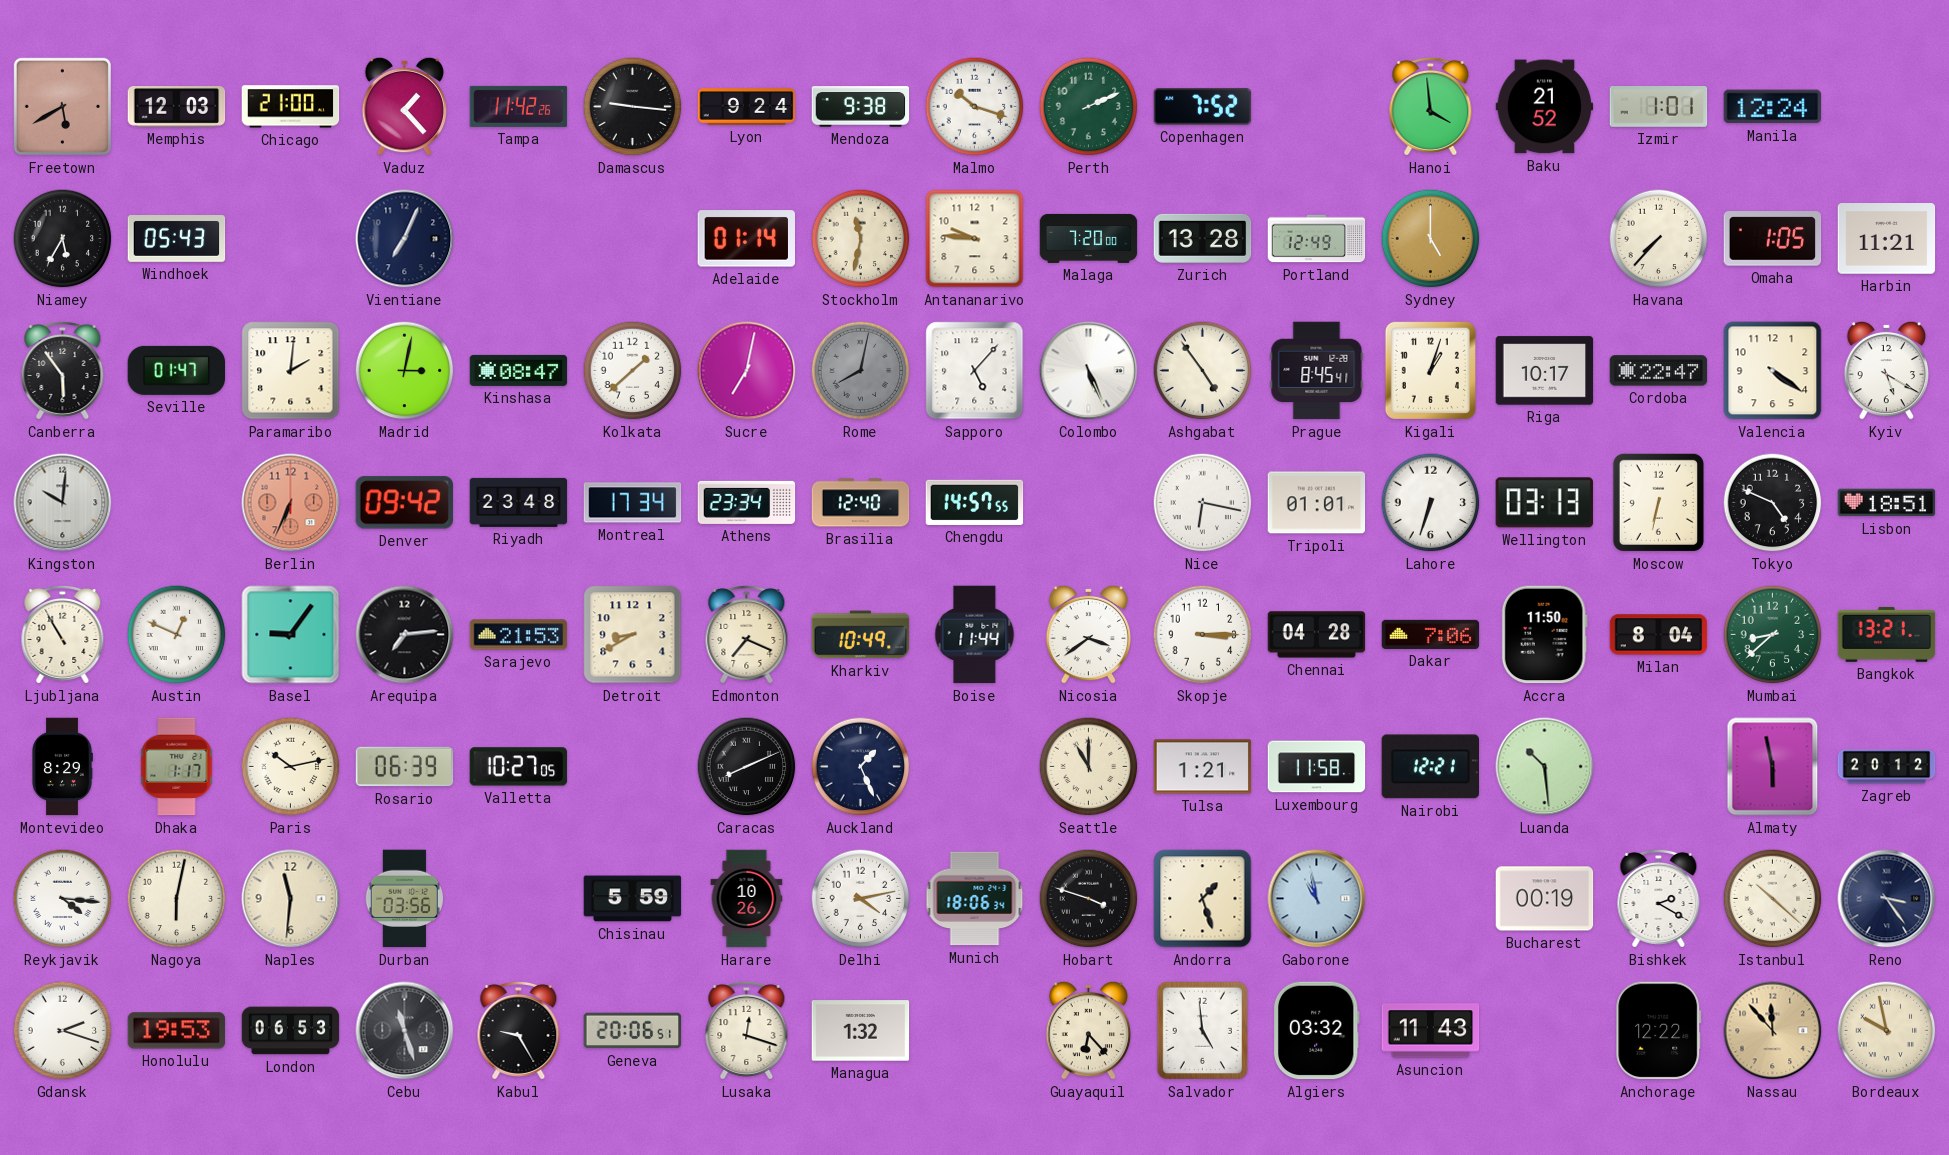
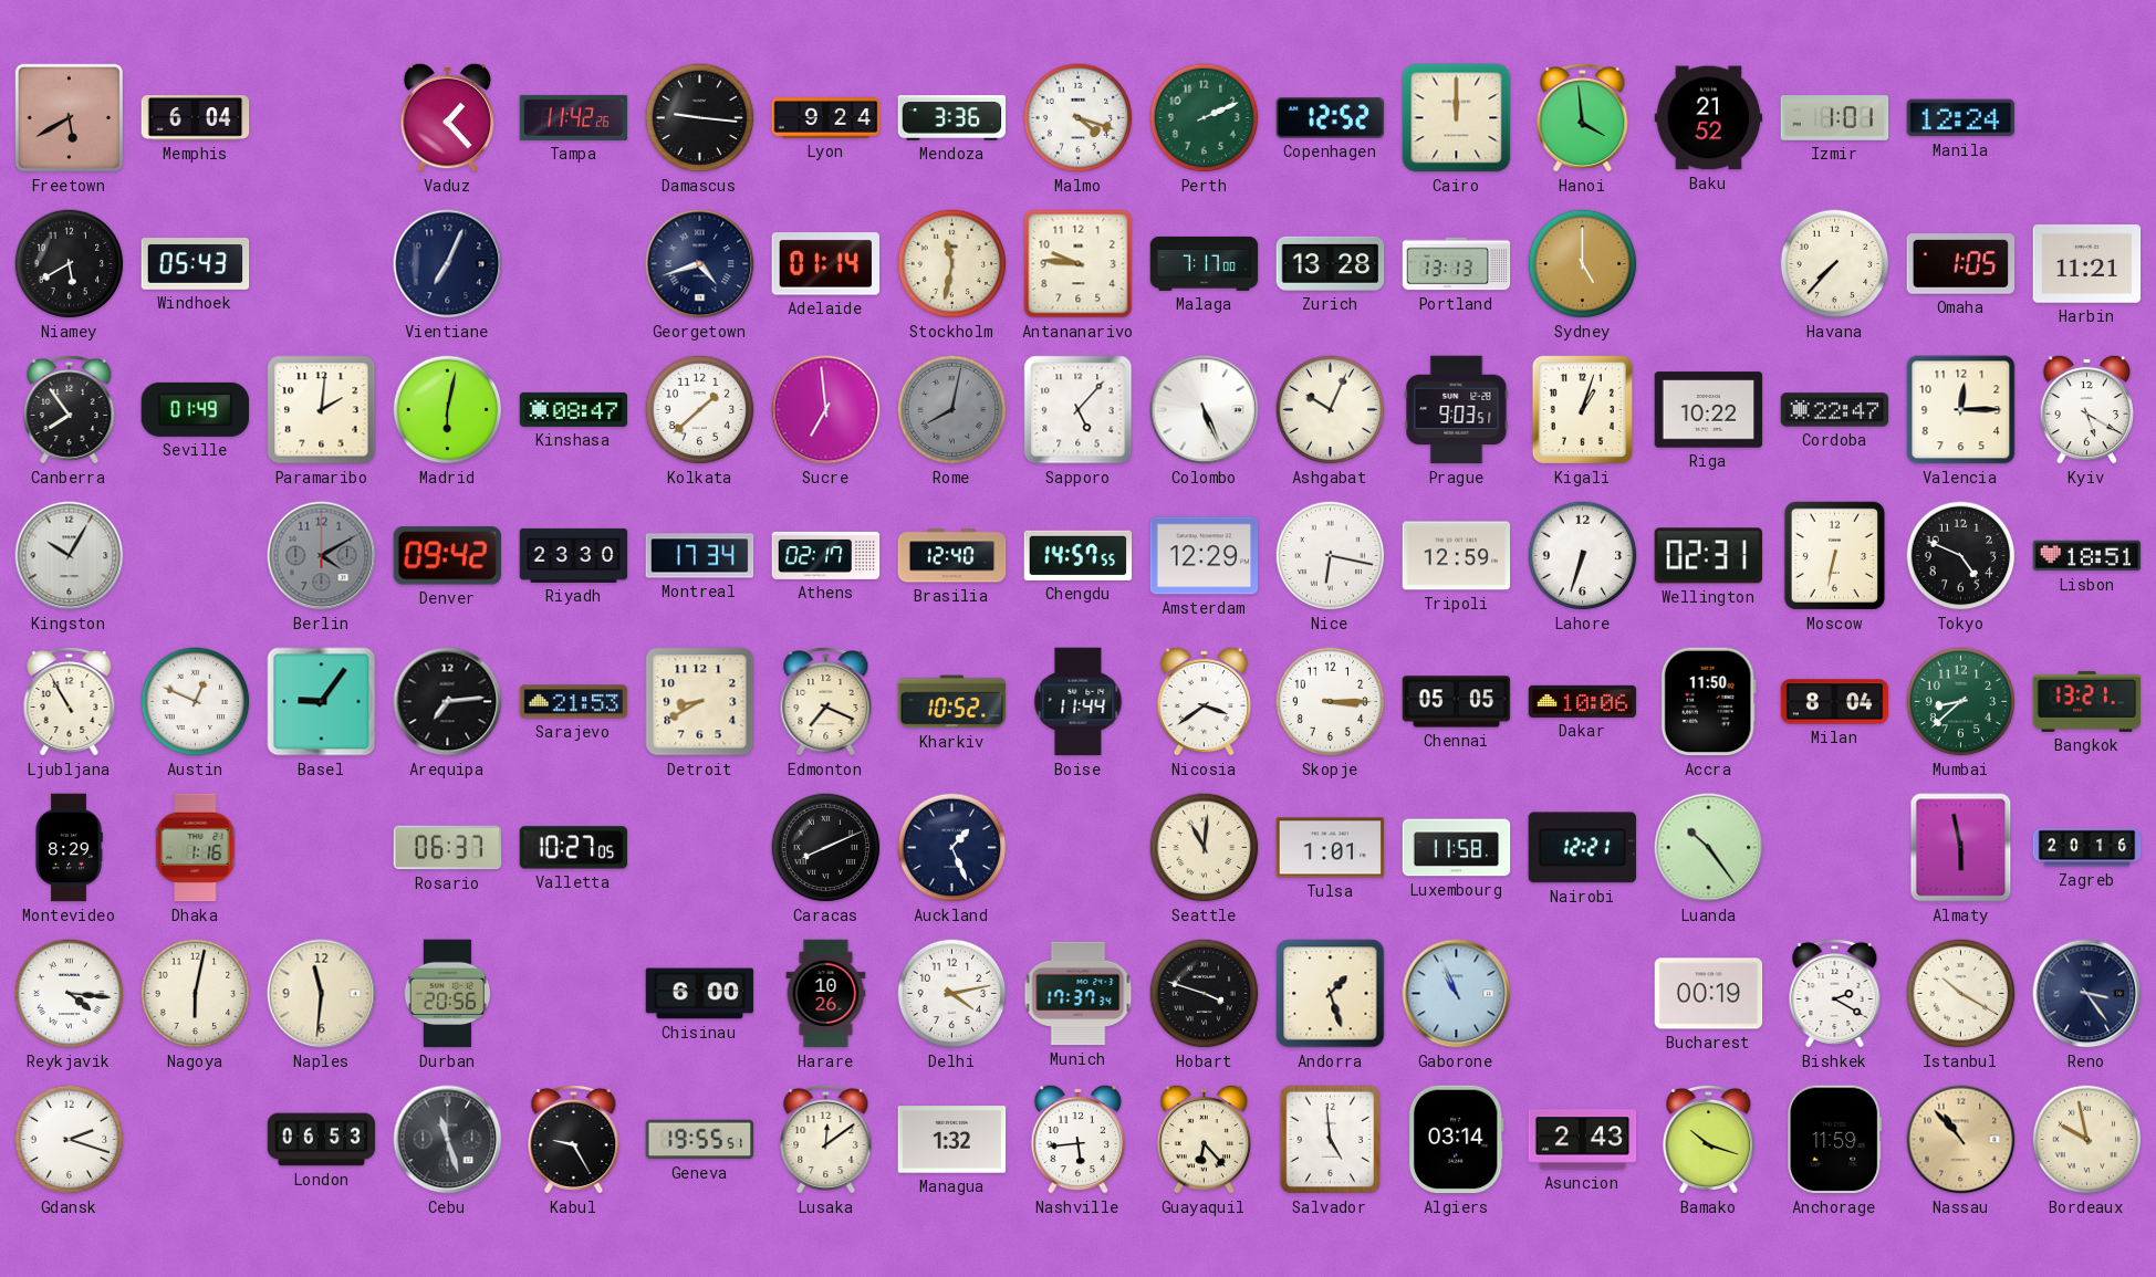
Memphis: 12:03 -> 6:04
Chicago: 21:00 -> none
Mendoza: 9:38 -> 3:36
Malmo: 10:18 -> 4:18
Copenhagen: 7:52 -> 12:52
Cairo: none -> 12:00
Niamey: 5:35 -> 5:40
Georgetown: none -> 4:42
Malaga: 7:20 -> 7:17
Portland: 12:49 -> 13:13
Canberra: 5:54 -> 7:54
Seville: 01:47 -> 01:49
Madrid: 3:02 -> 6:02
Sucre: 7:02 -> 6:59
Ashgabat: 4:54 -> 10:04
Prague: 8:45 -> 9:03
Riga: 10:17 -> 10:22
Valencia: 4:21 -> 12:15
Kingston: 10:01 -> 10:05
Berlin: 6:34 -> 4:10
Berlin dial: salmon -> grey
Riyadh: 23:48 -> 23:30
Athens: 23:34 -> 02:17
Amsterdam: none -> 12:29
Tripoli: 01:01 -> 12:59
Wellington: 03:13 -> 02:31
Kharkiv: 10:49 -> 10:52
Chennai: 04:28 -> 05:05
Dakar: 7:06 -> 10:06
Dhaka: 1:17 -> 1:16
Paris: 10:13 -> none
Rosario: 06:39 -> 06:37
Seattle: 11:00 -> 11:01
Tulsa: 1:21 -> 1:01
Luanda: 10:29 -> 10:24
Zagreb: 20:12 -> 20:16
Durban: 03:56 -> 20:56
Chisinau: 5:59 -> 6:00
Munich: 18:06 -> 17:37
Gaborone: 10:58 -> 10:56
Istanbul: 10:22 -> 10:20
Honolulu: 19:53 -> none
Geneva: 20:06 -> 19:55
Lusaka: 12:18 -> 12:09
Nashville: none -> 5:44
Algiers: 03:32 -> 03:14
Asuncion: 11:43 -> 2:43
Bamako: none -> 10:18
Anchorage: 12:22 -> 11:59
Nassau: 11:53 -> 10:53
